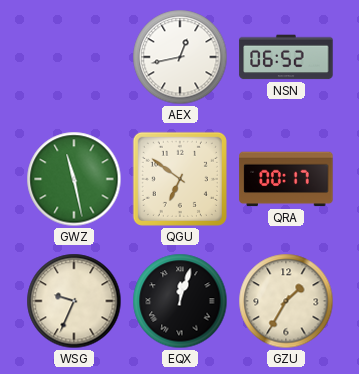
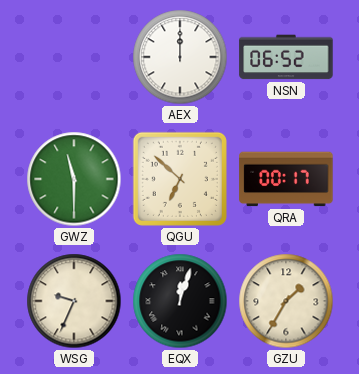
AEX: 12:43 -> 12:00
GWZ: 11:28 -> 11:30
QGU: 6:51 -> 6:52
